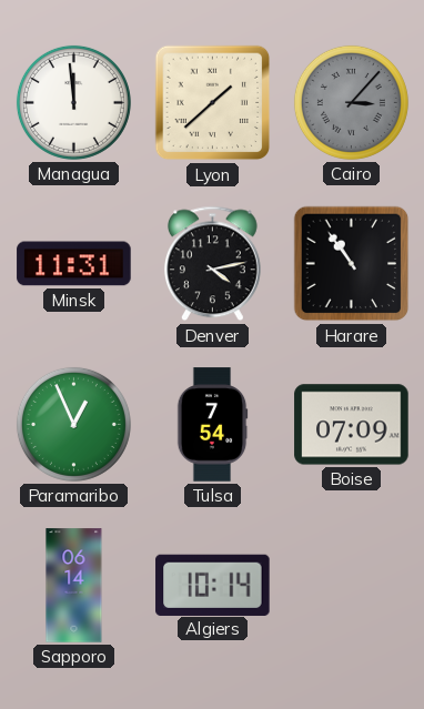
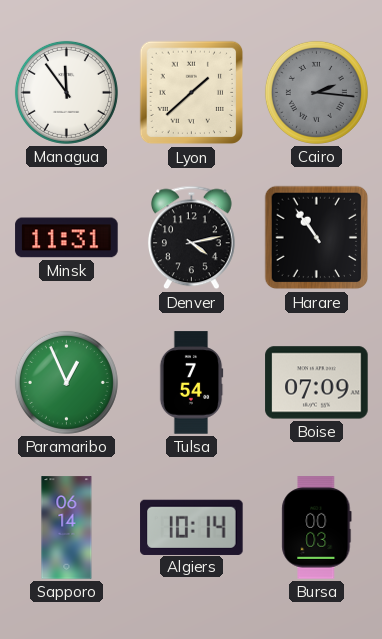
Managua: 11:59 -> 11:54
Cairo: 3:07 -> 2:16
Bursa: none -> 00:03
